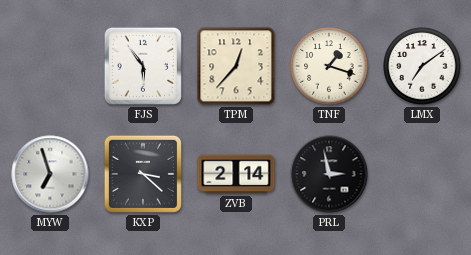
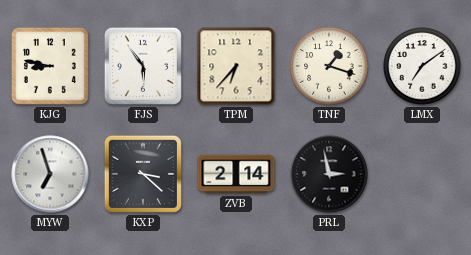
KJG: none -> 8:47
TPM: 12:37 -> 6:37
